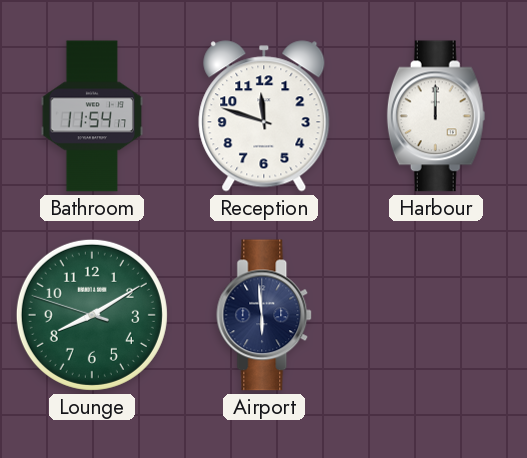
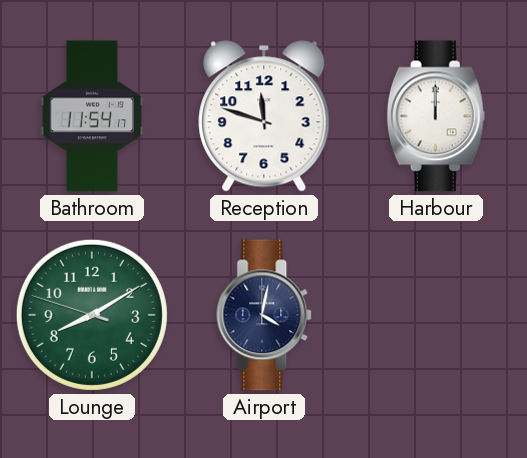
Airport: 5:59 -> 4:02
